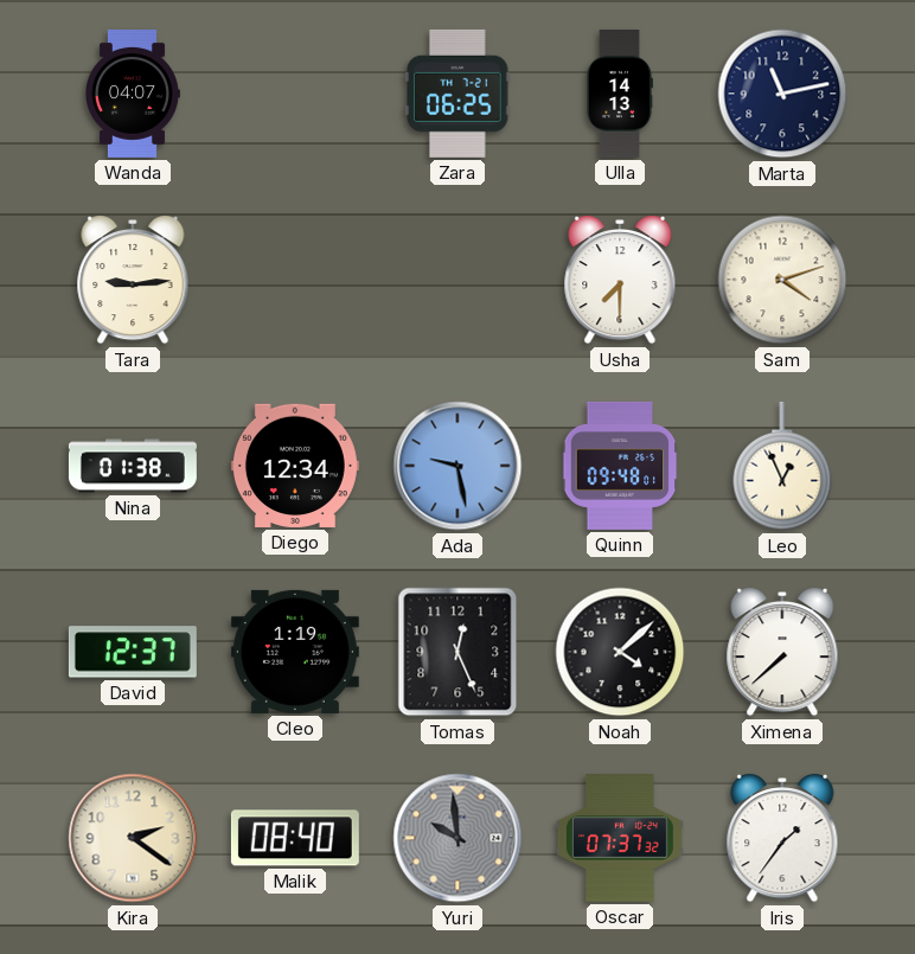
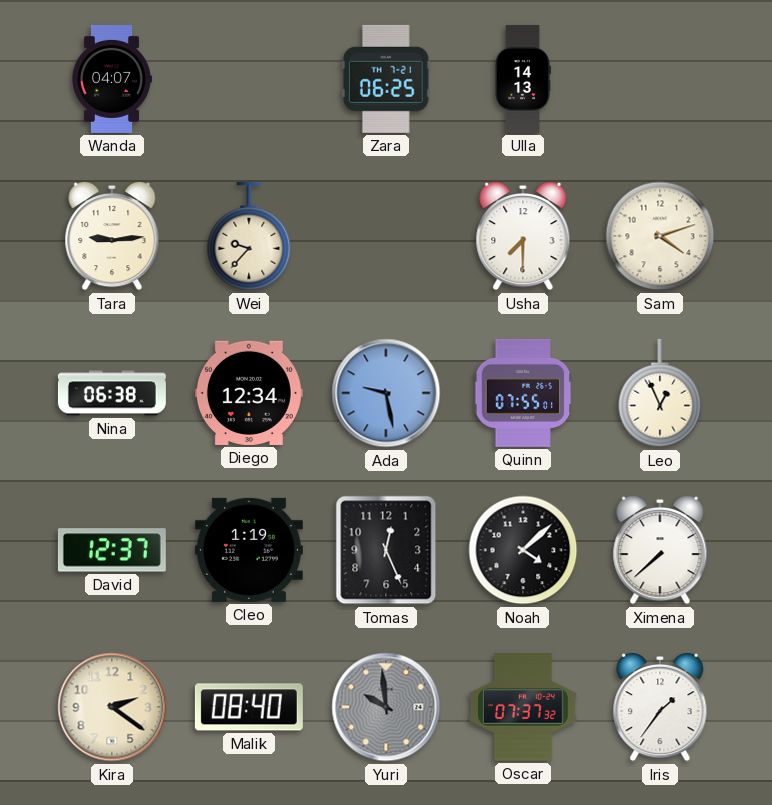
Marta: 11:13 -> none
Wei: none -> 9:37
Nina: 01:38 -> 06:38
Quinn: 09:48 -> 07:55
